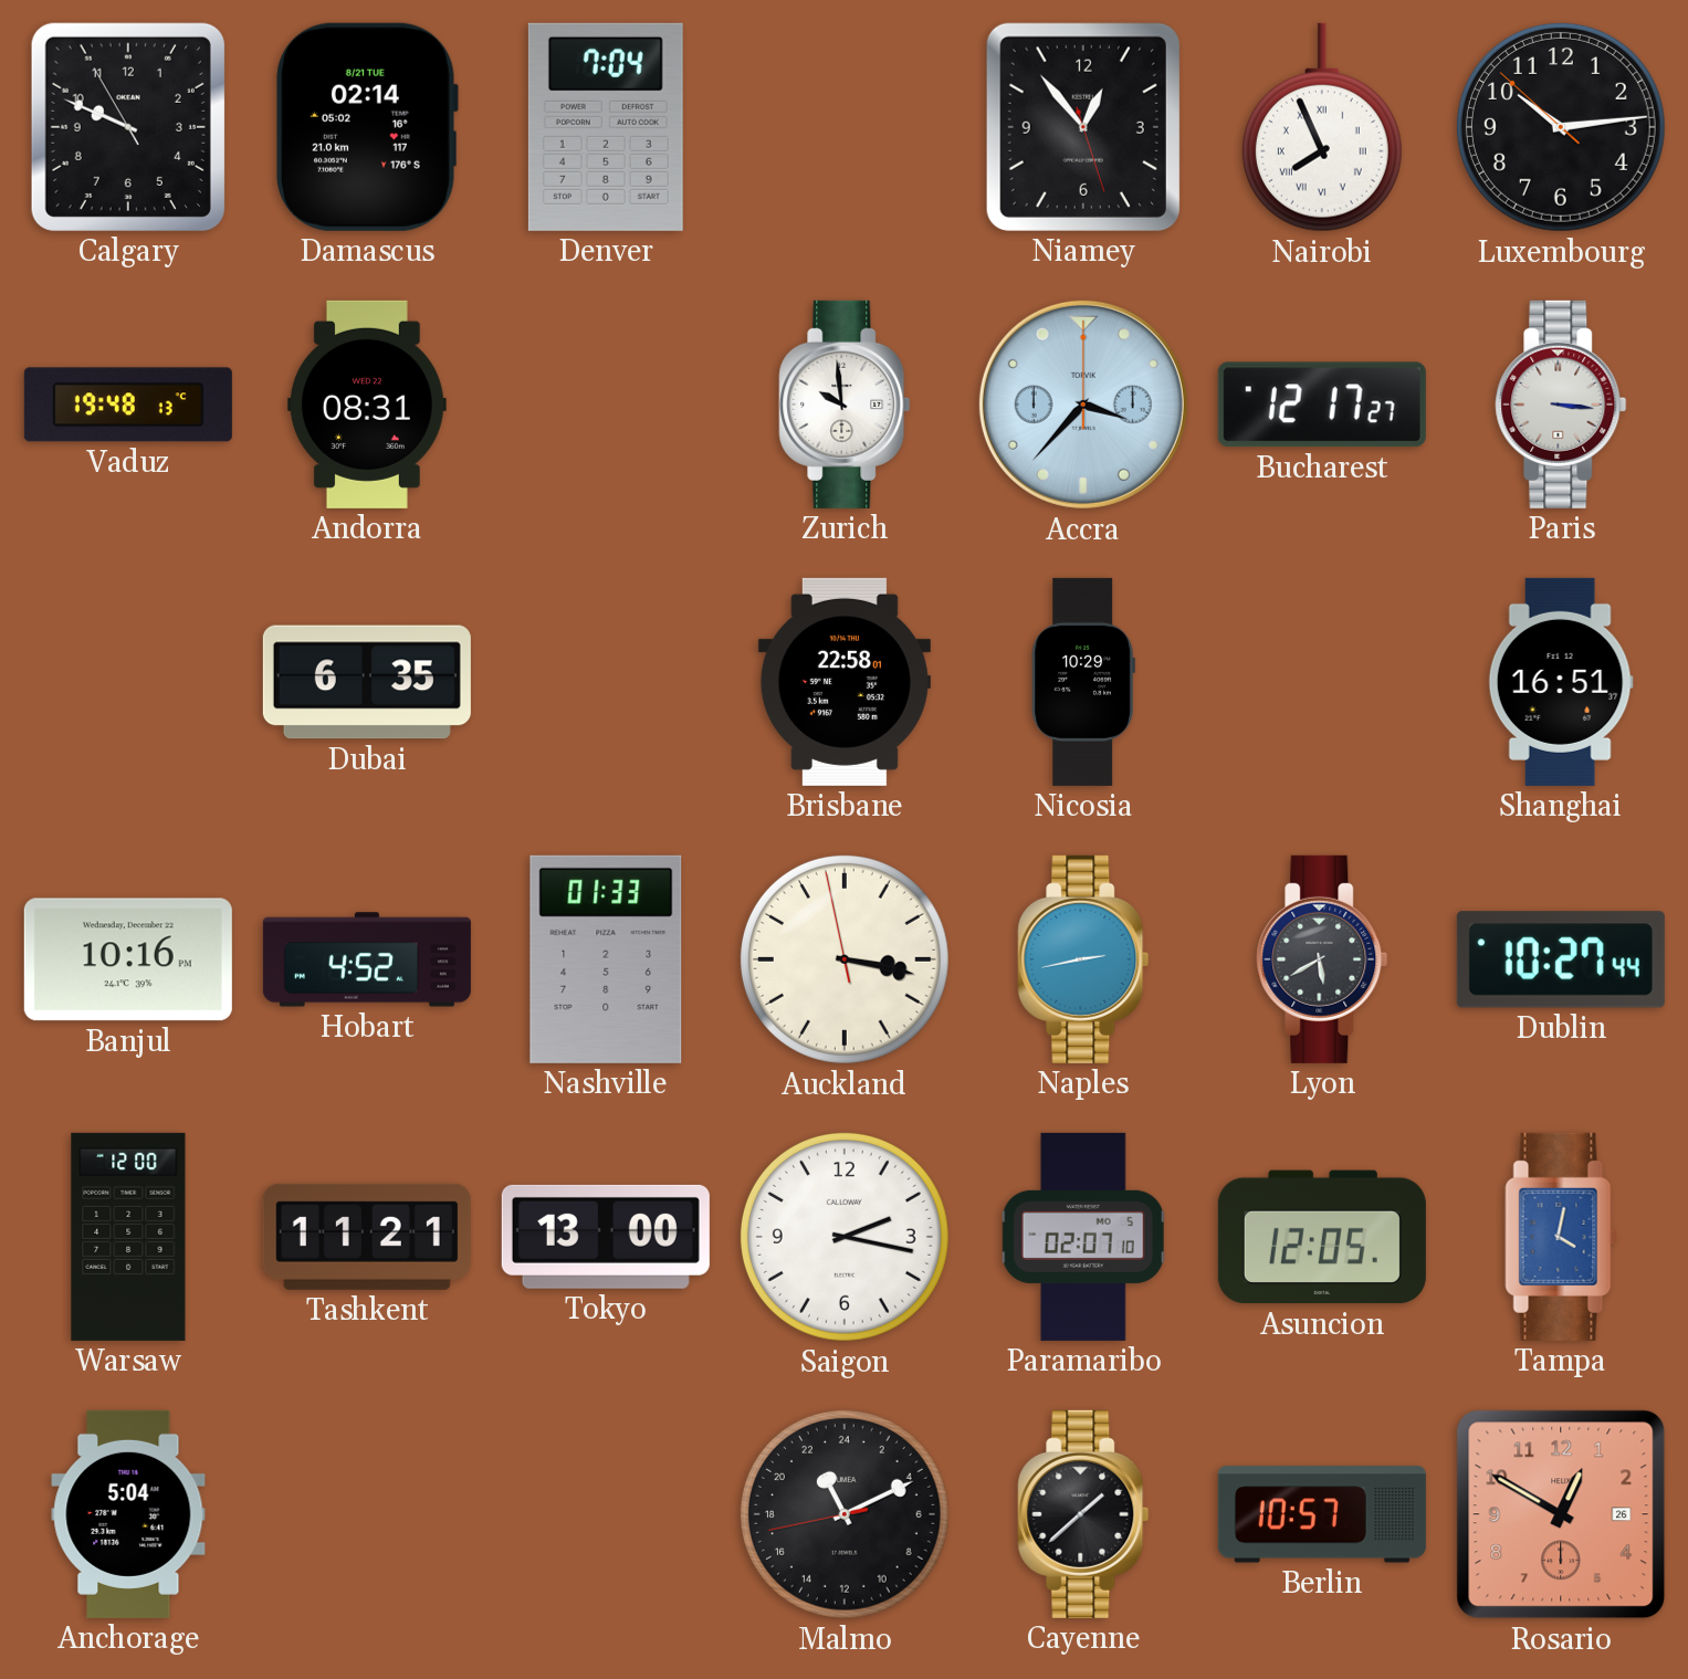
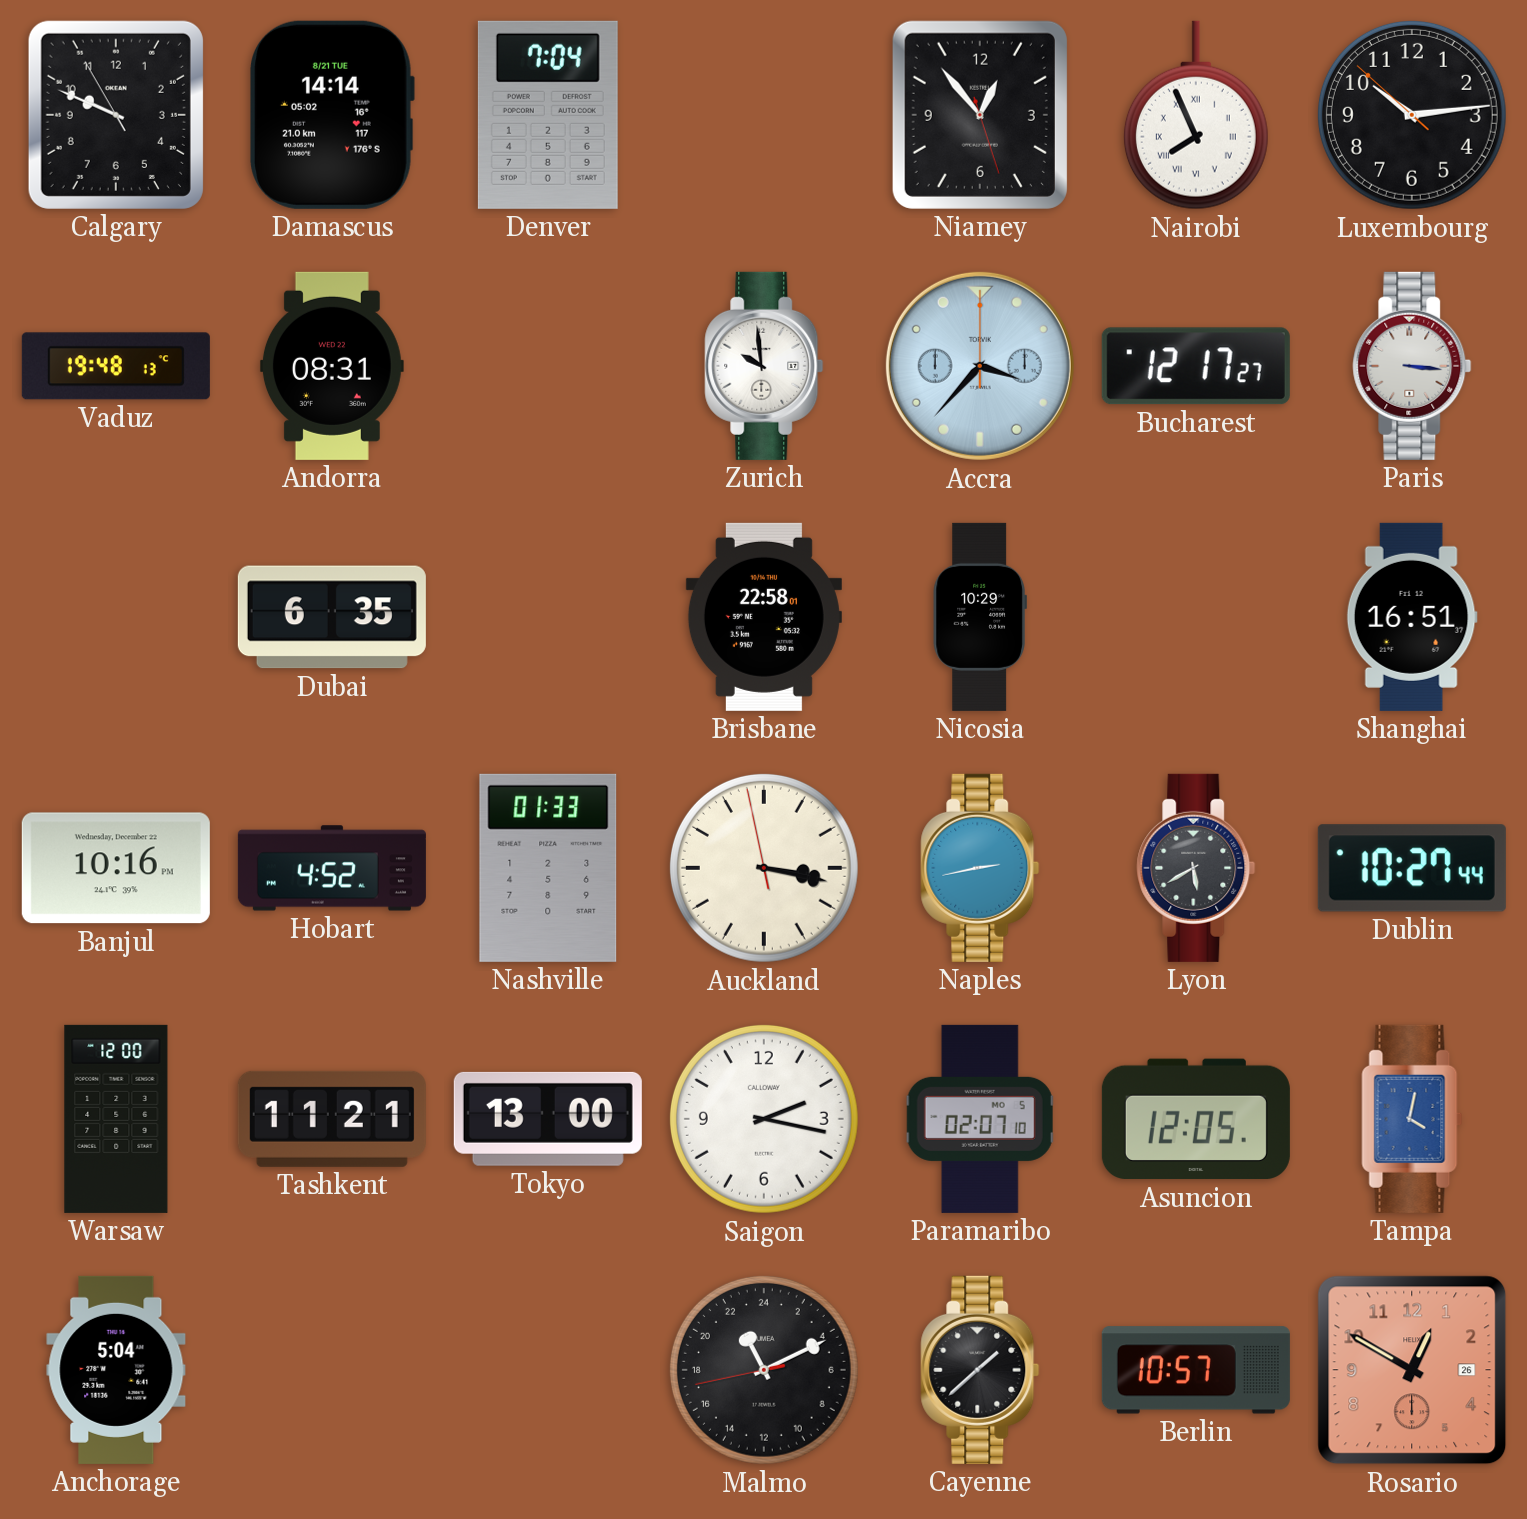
Damascus: 02:14 -> 14:14
